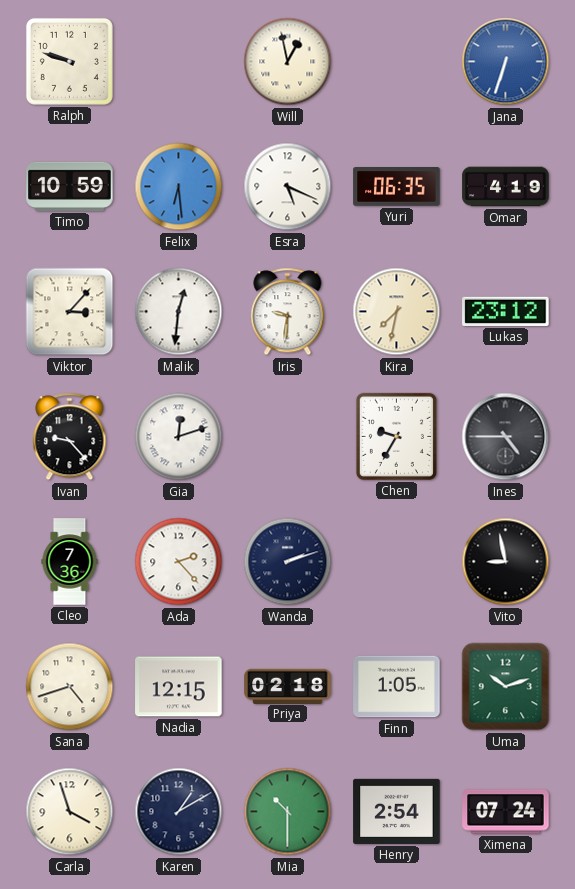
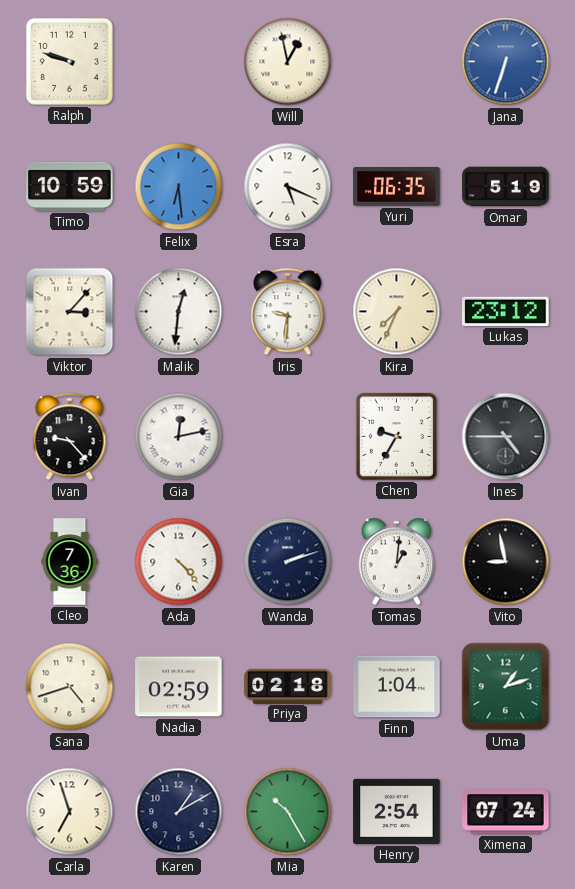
Omar: 4:19 -> 5:19
Kira: 7:32 -> 7:34
Gia: 12:12 -> 12:13
Ada: 2:23 -> 4:23
Tomas: none -> 1:01
Nadia: 12:15 -> 02:59
Finn: 1:05 -> 1:04
Uma: 10:12 -> 1:12
Carla: 3:57 -> 6:57
Mia: 10:30 -> 10:25
